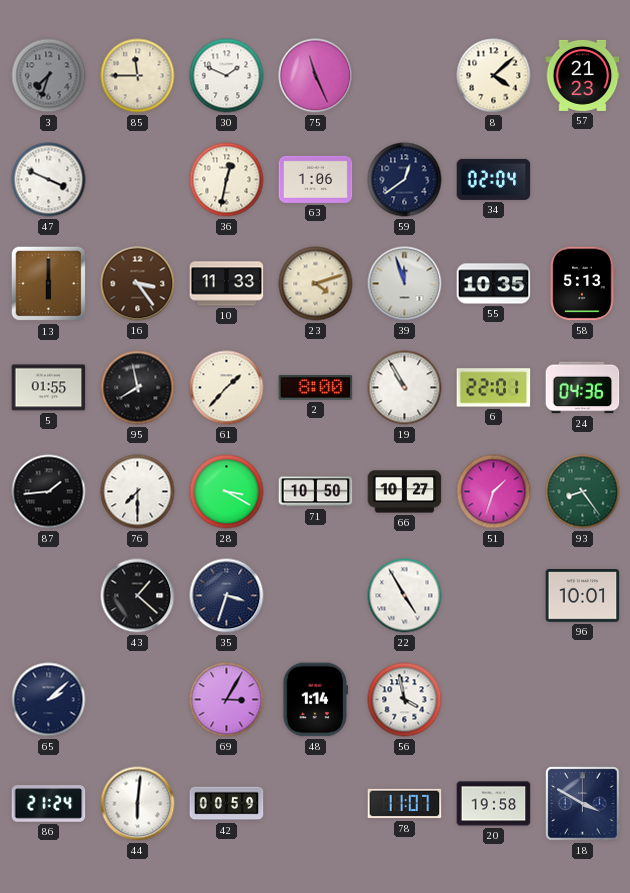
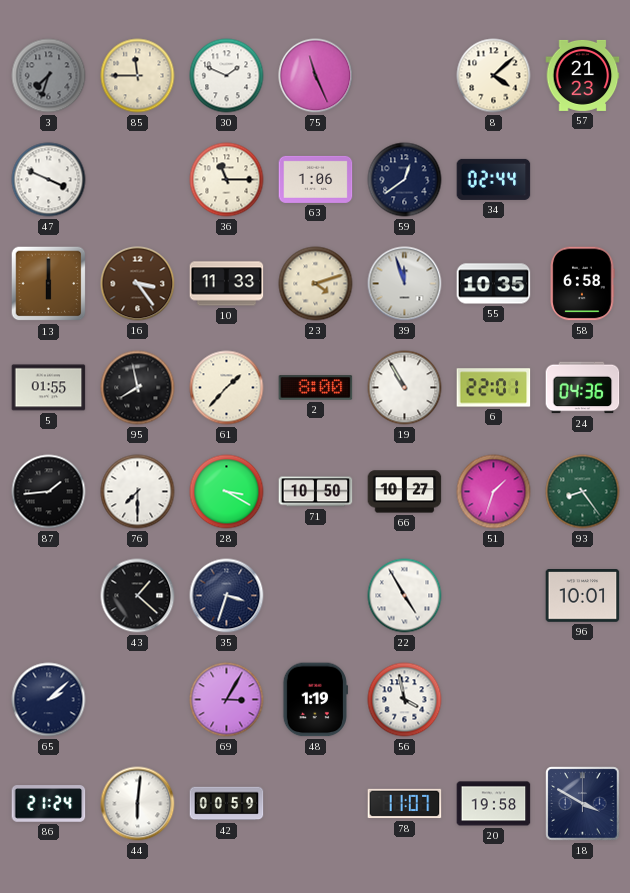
36: 12:32 -> 11:15
34: 02:04 -> 02:44
58: 5:13 -> 6:58
48: 1:14 -> 1:19
